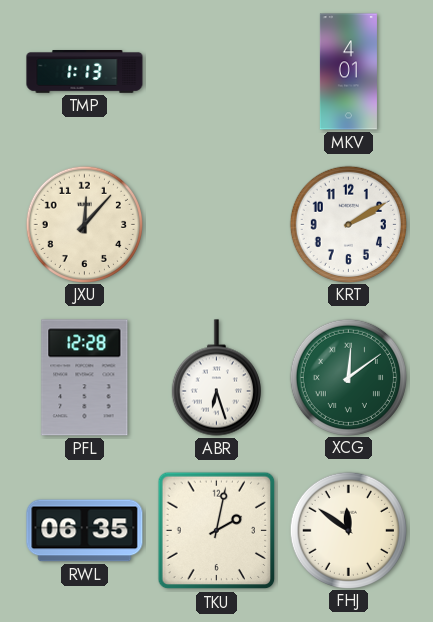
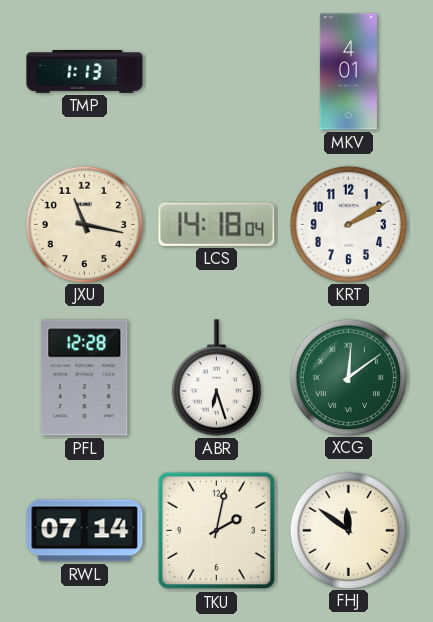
JXU: 12:07 -> 11:17
LCS: none -> 14:18
RWL: 06:35 -> 07:14
